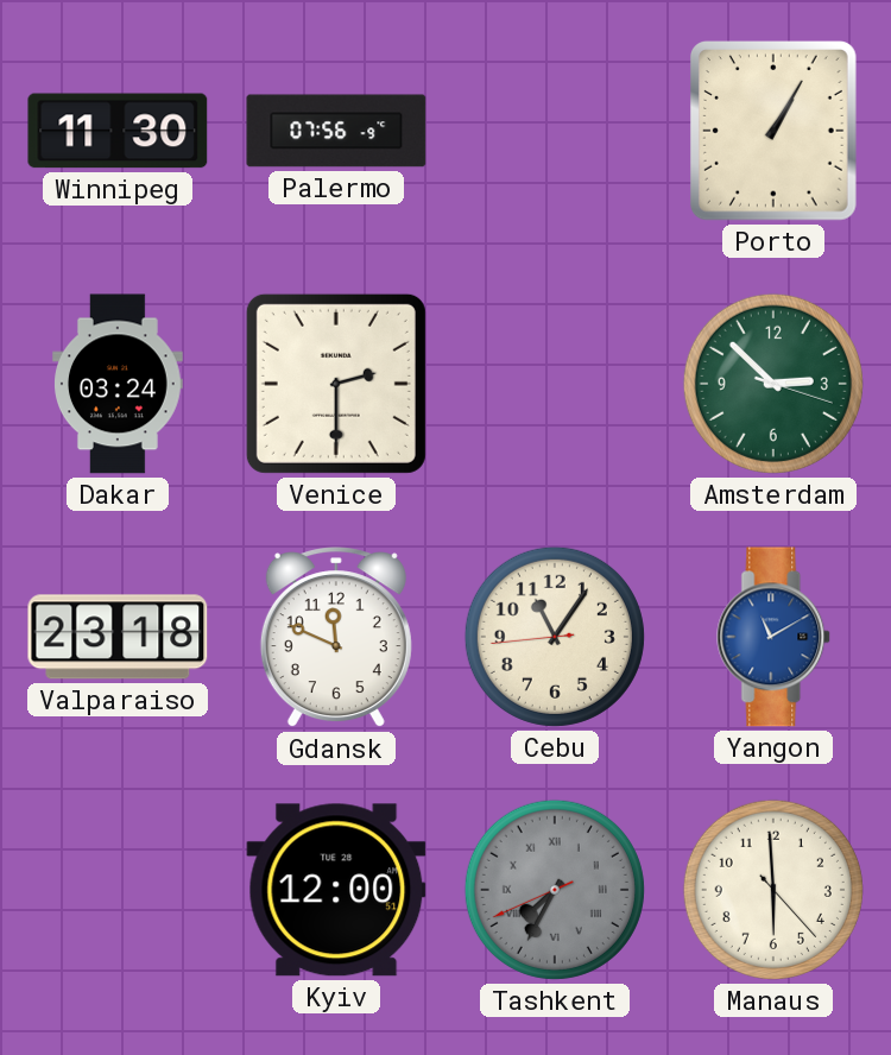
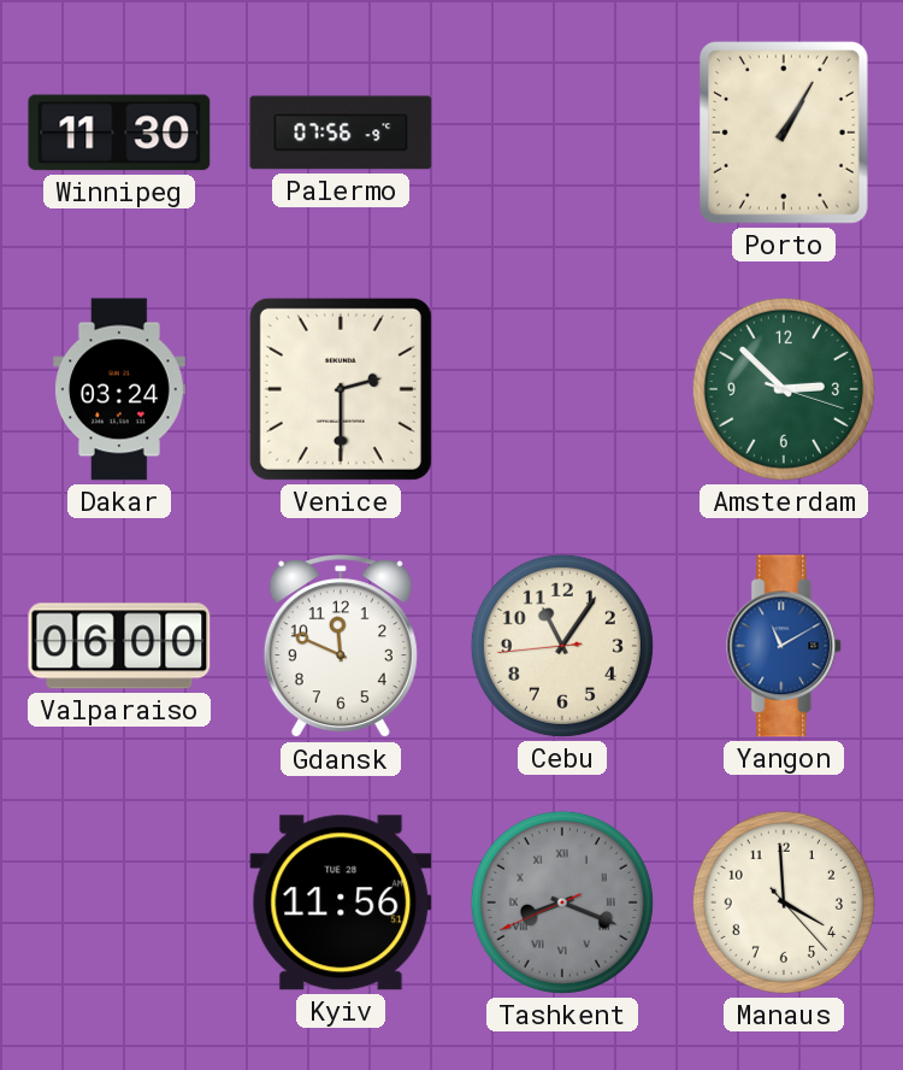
Valparaiso: 23:18 -> 06:00
Kyiv: 12:00 -> 11:56
Tashkent: 7:34 -> 8:18
Manaus: 5:59 -> 3:59
